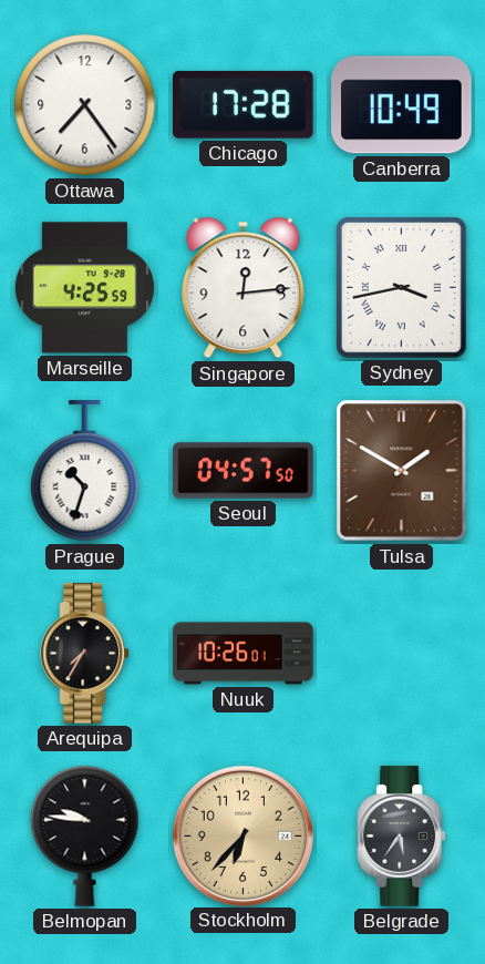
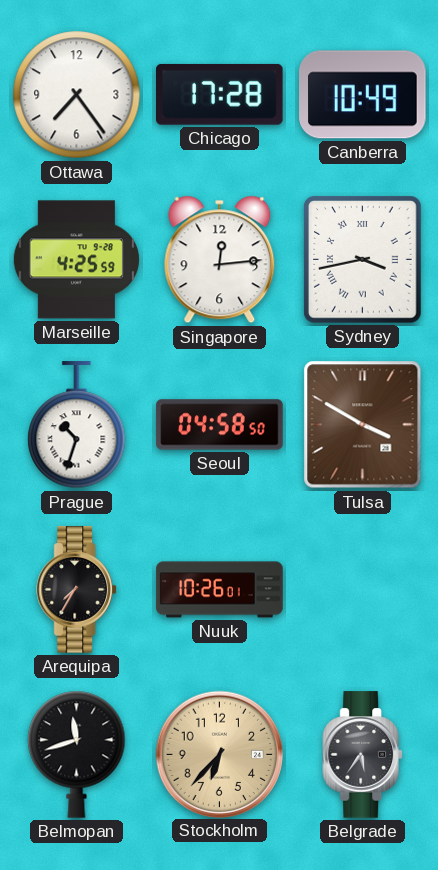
Seoul: 04:57 -> 04:58
Tulsa: 1:50 -> 3:50
Belmopan: 9:46 -> 11:42
